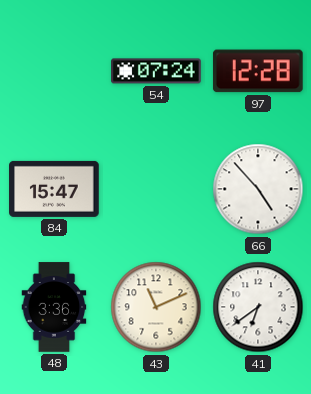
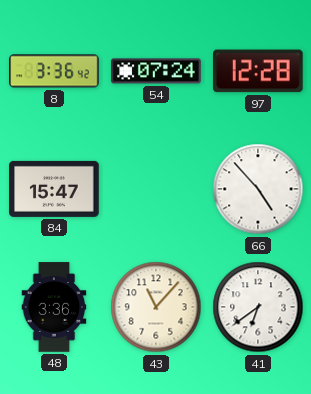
8: none -> 3:36
43: 11:11 -> 11:07
